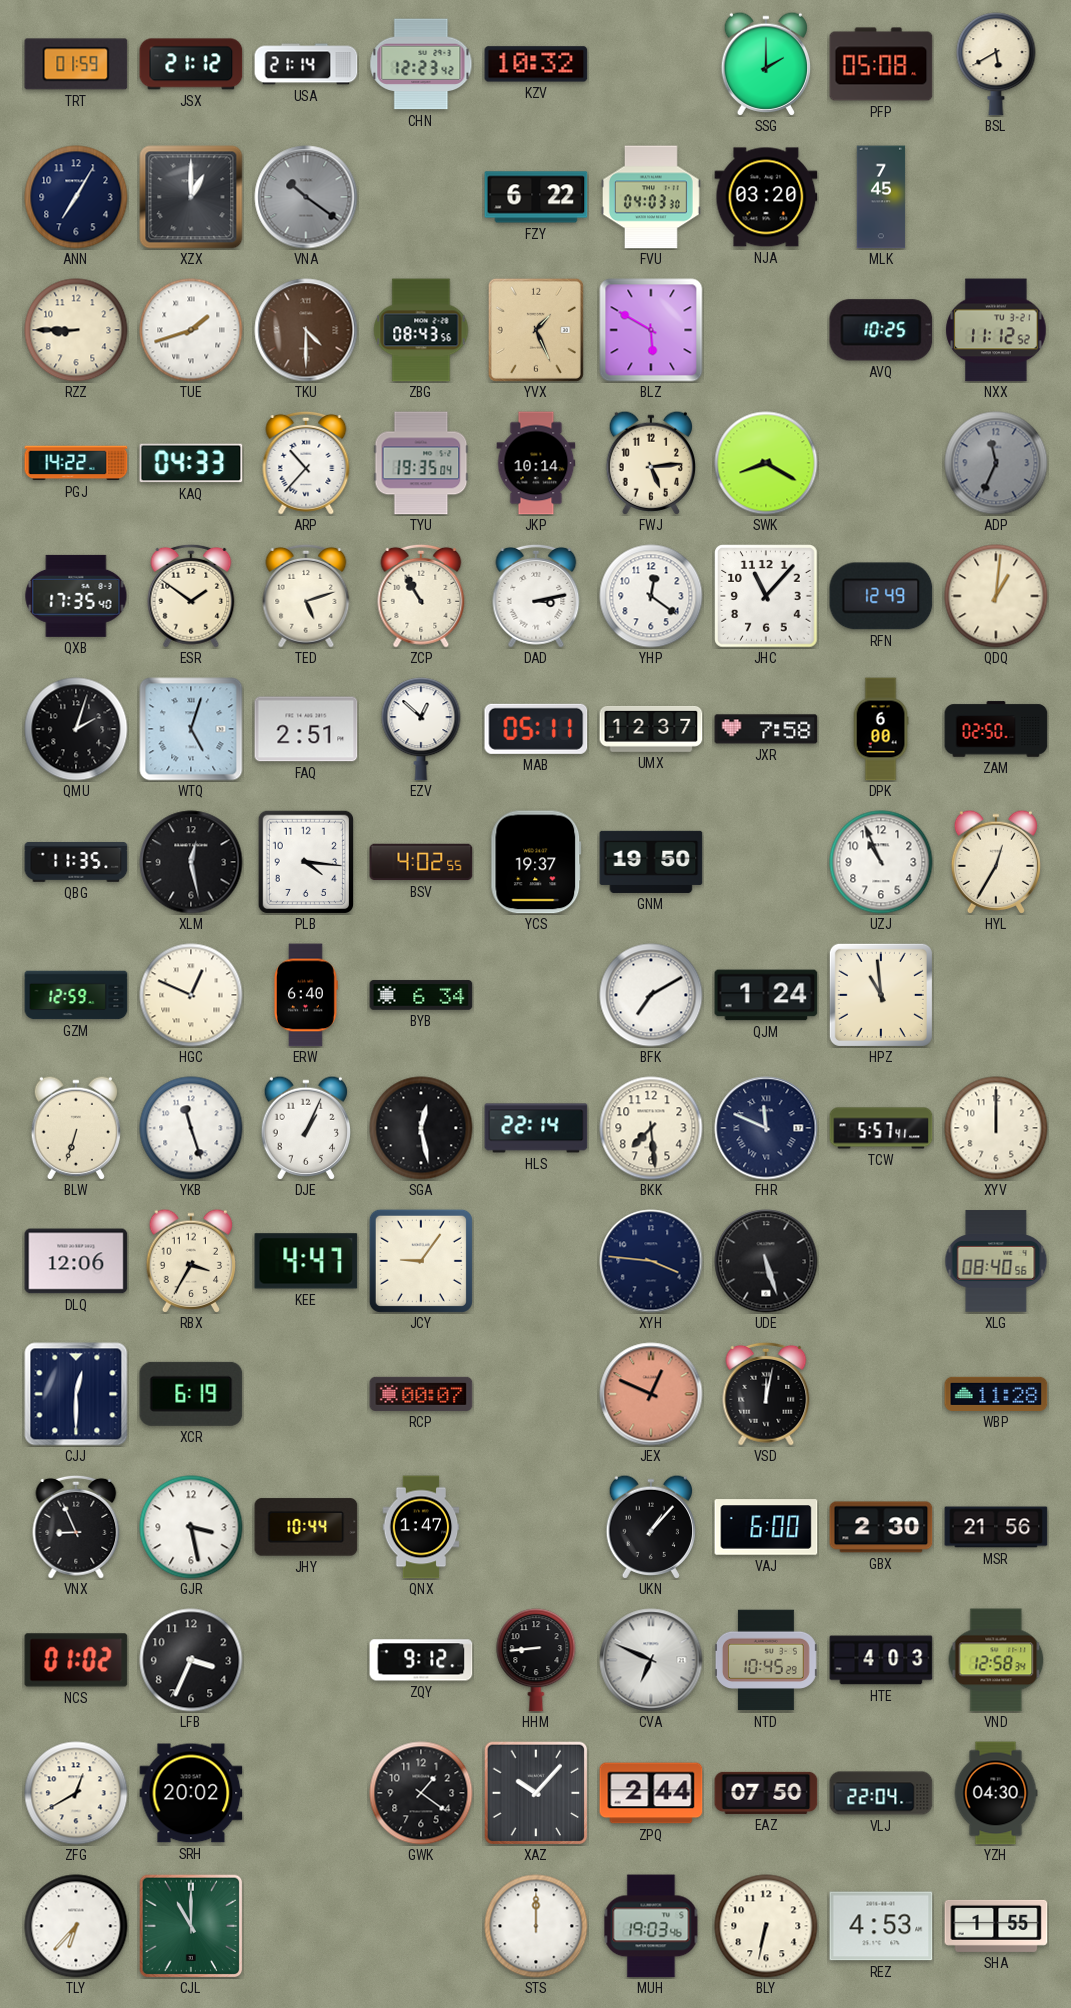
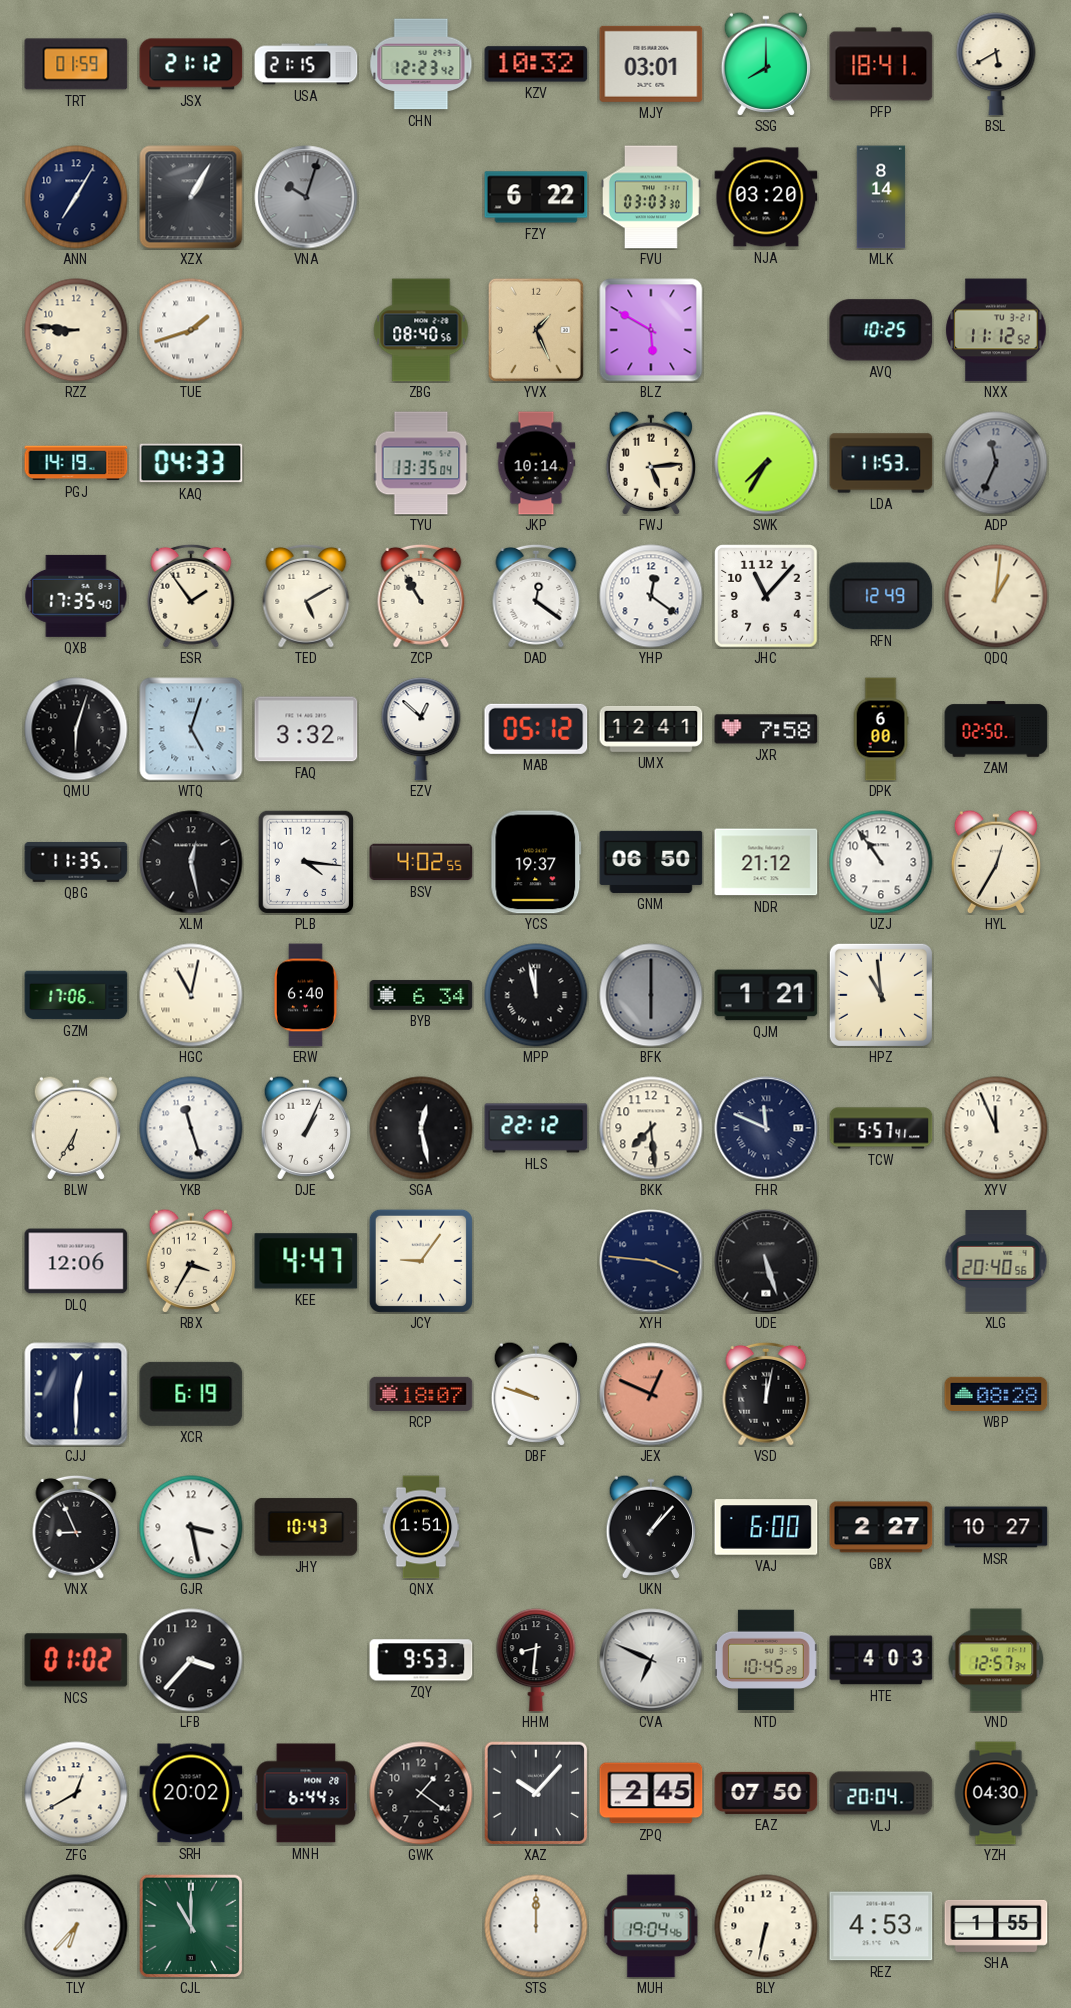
USA: 21:14 -> 21:15
MJY: none -> 03:01
SSG: 2:00 -> 8:00
PFP: 05:08 -> 18:41
XZX: 1:00 -> 1:05
VNA: 10:21 -> 10:03
FVU: 04:03 -> 03:03
MLK: 7:45 -> 8:14
RZZ: 8:45 -> 8:46
TKU: 4:30 -> none
ZBG: 08:43 -> 08:40
PGJ: 14:22 -> 14:19
ARP: 10:37 -> none
TYU: 19:35 -> 13:35
SWK: 8:20 -> 7:35
LDA: none -> 11:53
ESR: 1:51 -> 1:54
TED: 5:12 -> 5:10
DAD: 3:13 -> 12:21
QMU: 2:03 -> 6:03
FAQ: 2:51 -> 3:32
MAB: 05:11 -> 05:12
UMX: 12:37 -> 12:41
GNM: 19:50 -> 06:50
NDR: none -> 21:12
UZJ: 10:56 -> 10:54
GZM: 12:59 -> 17:06
HGC: 12:49 -> 11:02
MPP: none -> 11:58
BFK: 7:10 -> 6:00
BFK dial: white -> grey
QJM: 1:24 -> 1:21
BLW: 6:33 -> 6:35
HLS: 22:14 -> 22:12
XYV: 12:00 -> 11:56
XLG: 08:40 -> 20:40
RCP: 00:07 -> 18:07
DBF: none -> 9:48
WBP: 11:28 -> 08:28
JHY: 10:44 -> 10:43
QNX: 1:47 -> 1:51
GBX: 2:30 -> 2:27
MSR: 21:56 -> 10:27
LFB: 3:34 -> 3:37
ZQY: 9:12 -> 9:53
HHM: 8:44 -> 8:31
VND: 12:58 -> 12:57
MNH: none -> 6:44
ZPQ: 2:44 -> 2:45
VLJ: 22:04 -> 20:04
MUH: 19:03 -> 19:04
